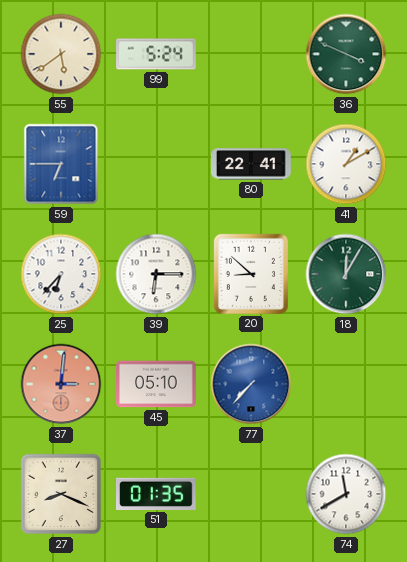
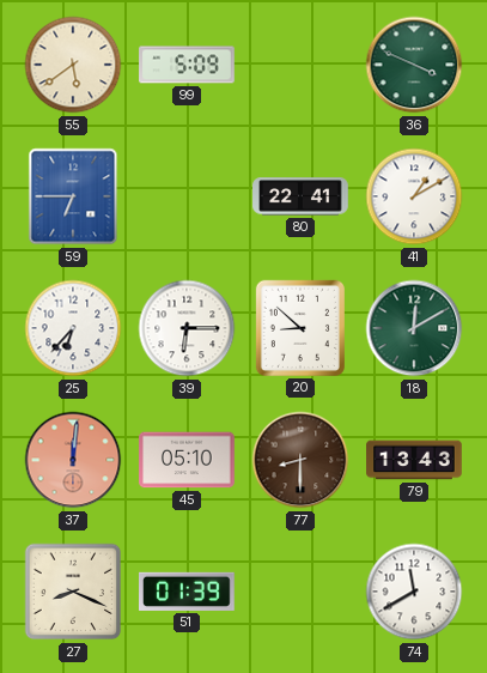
99: 5:24 -> 5:09
18: 12:05 -> 12:10
37: 3:01 -> 12:01
77: 7:37 -> 8:30
77 dial: blue -> brown
79: none -> 13:43
51: 01:35 -> 01:39
